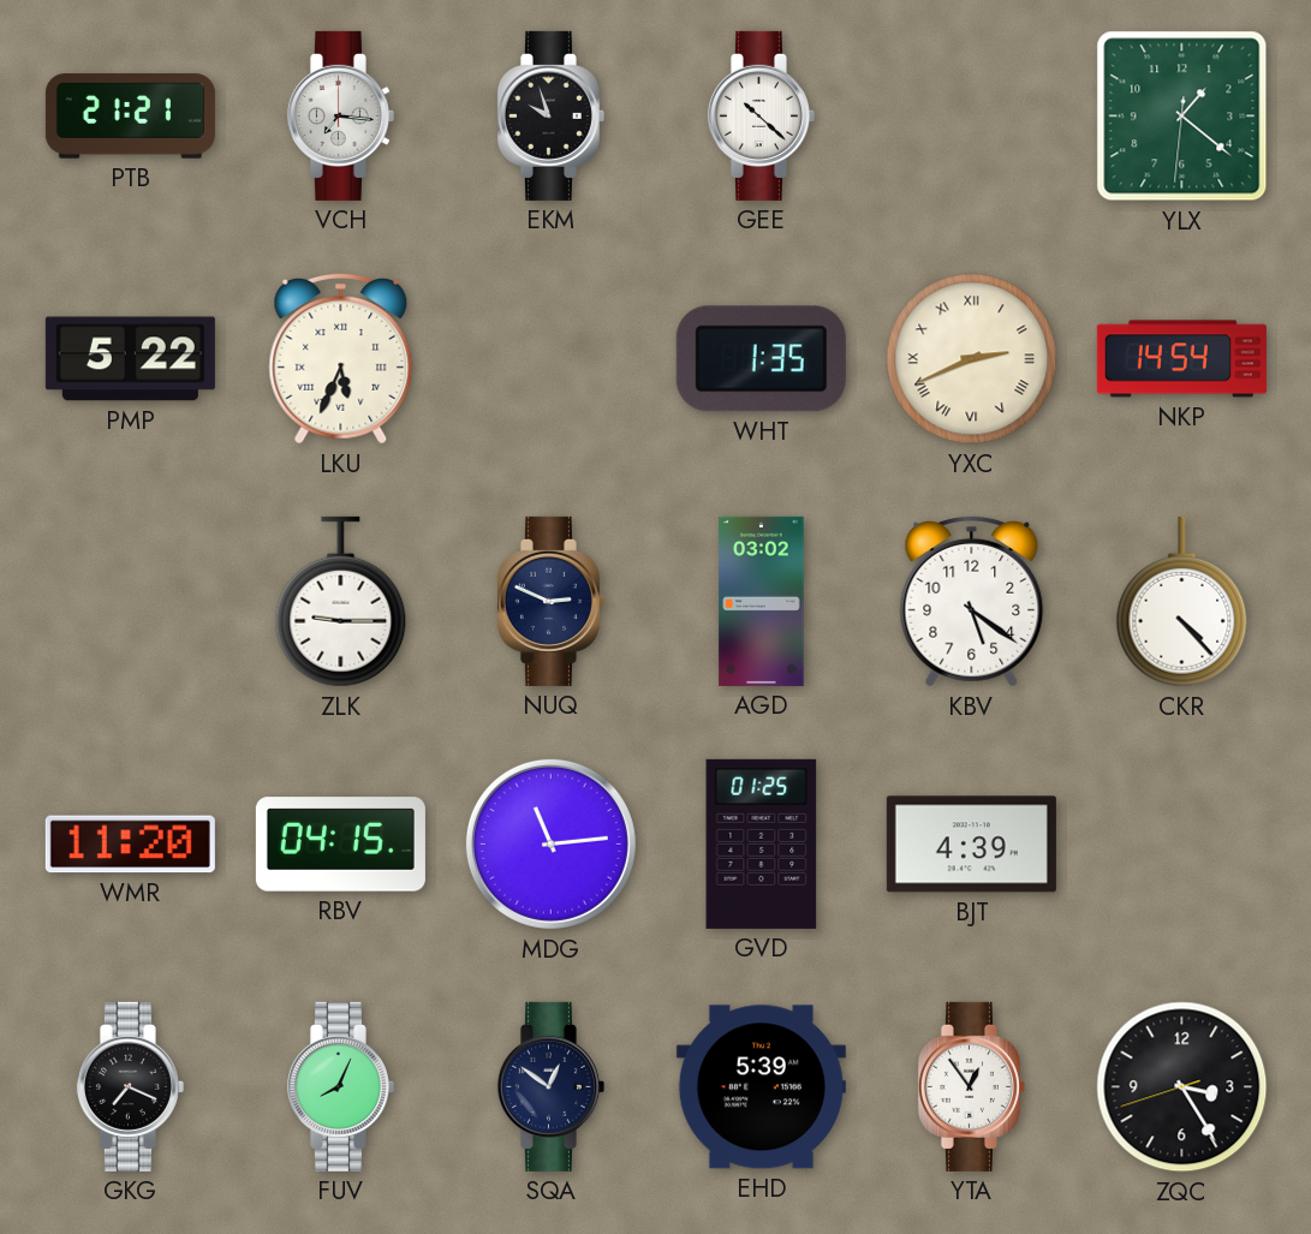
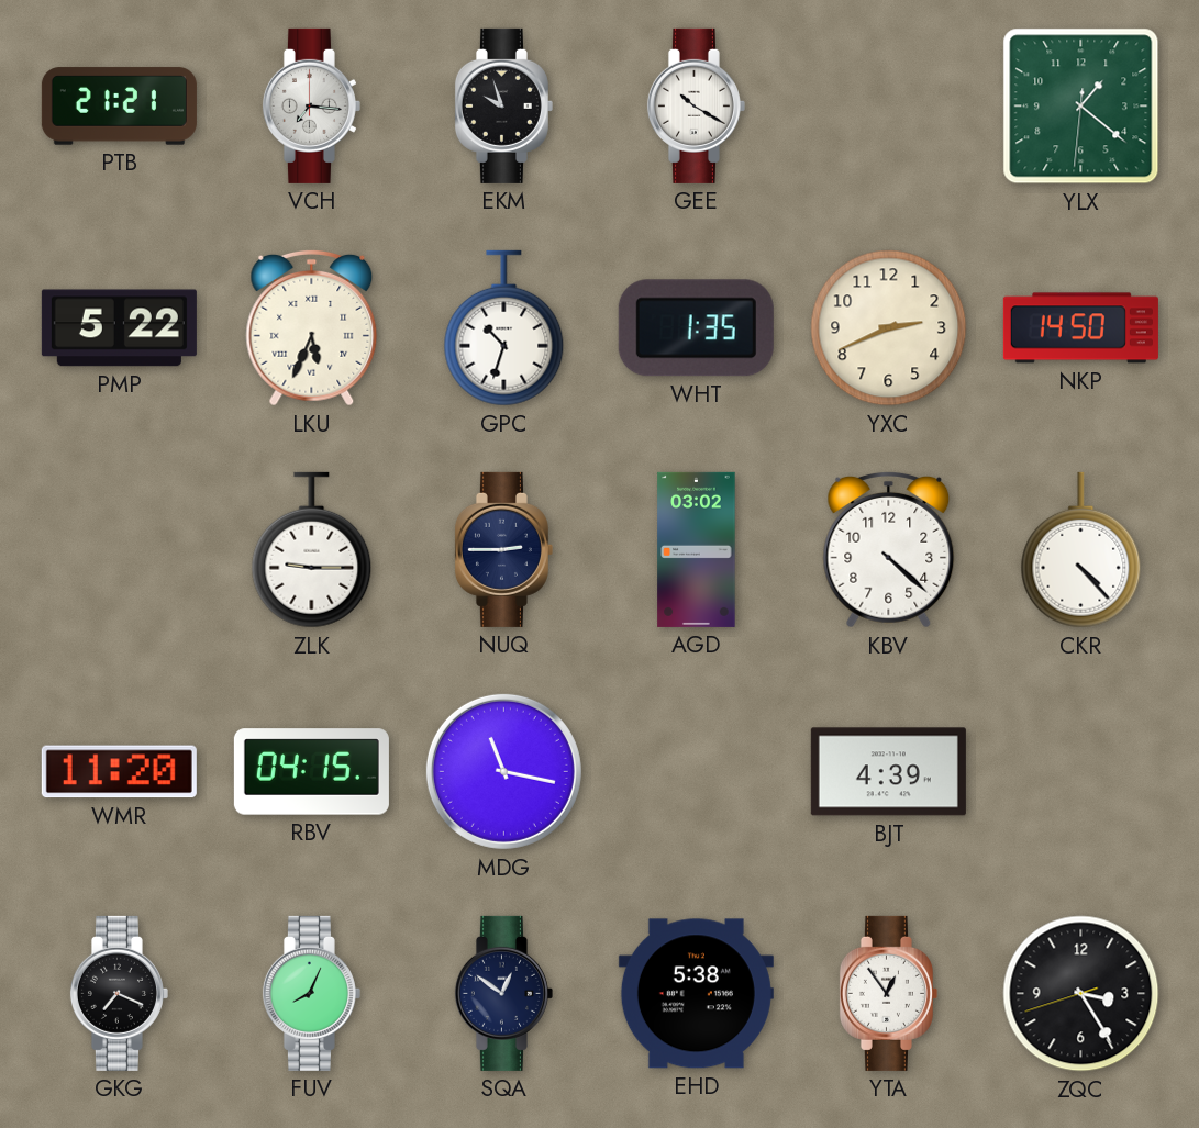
GEE: 10:22 -> 10:20
GPC: none -> 10:33
YXC numerals: Roman -> Arabic
NKP: 14:54 -> 14:50
NUQ: 2:49 -> 2:45
KBV: 5:21 -> 4:22
MDG: 11:14 -> 11:17
GVD: 01:25 -> none
EHD: 5:39 -> 5:38
